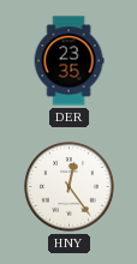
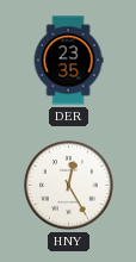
HNY: 12:24 -> 12:25
